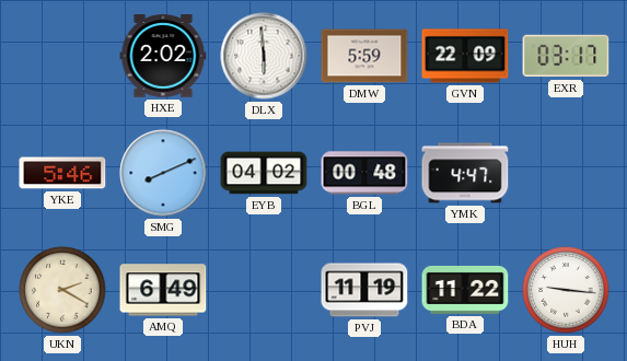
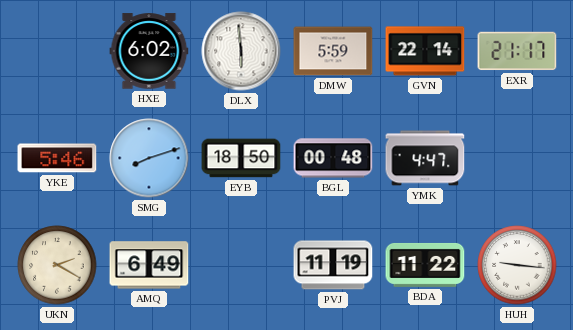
HXE: 2:02 -> 6:02
GVN: 22:09 -> 22:14
EXR: 03:17 -> 21:17
SMG: 8:11 -> 8:12
EYB: 04:02 -> 18:50
